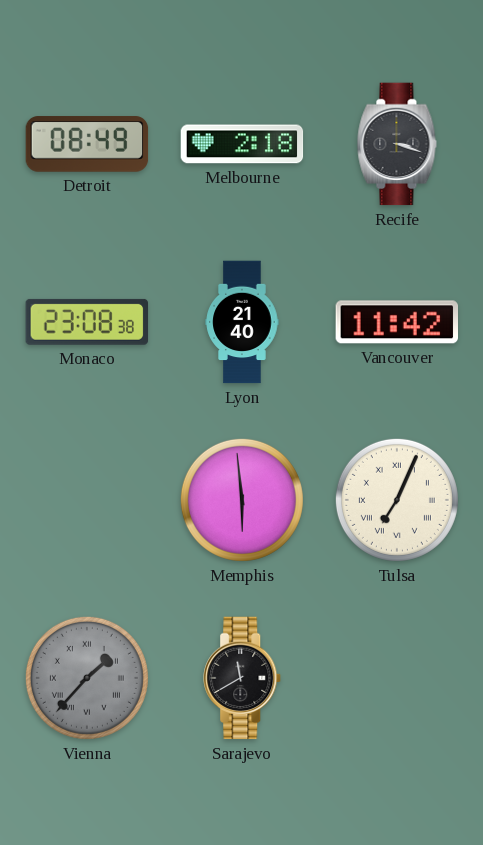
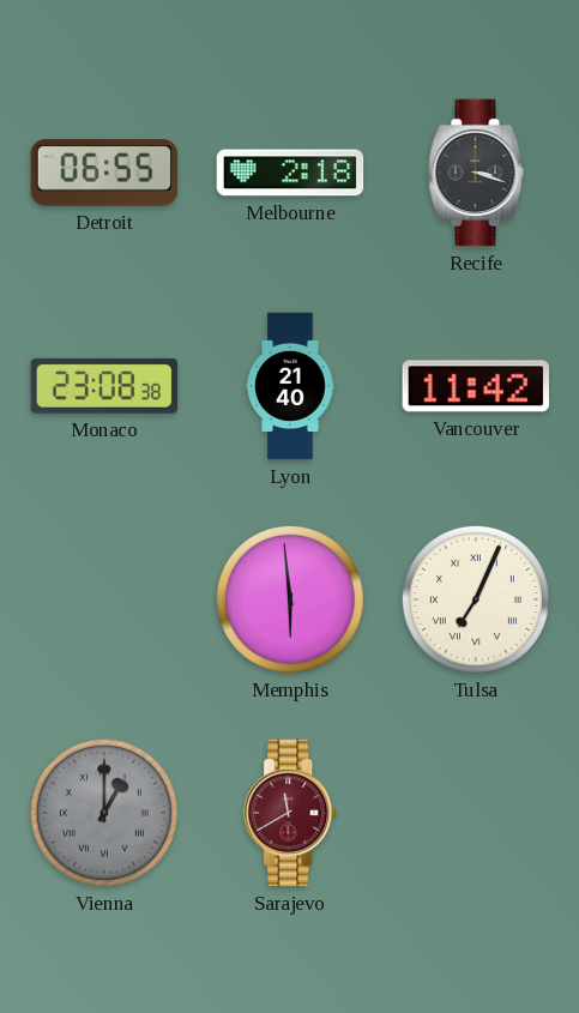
Detroit: 08:49 -> 06:55
Vienna: 1:37 -> 1:00
Sarajevo dial: black -> burgundy
